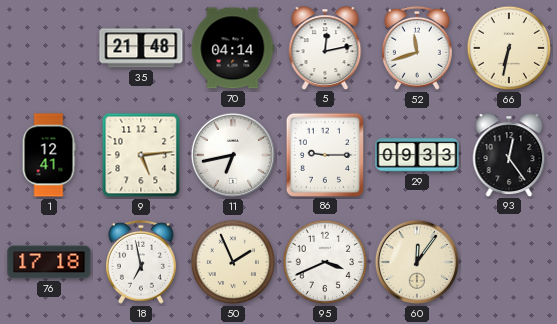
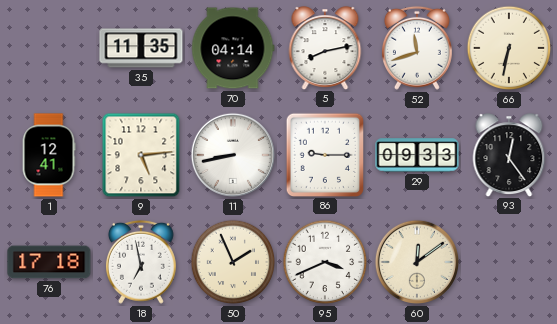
35: 21:48 -> 11:35
5: 12:13 -> 8:13
11: 6:43 -> 8:43
60: 12:06 -> 12:09
